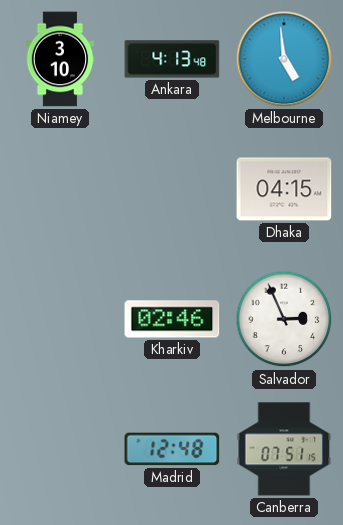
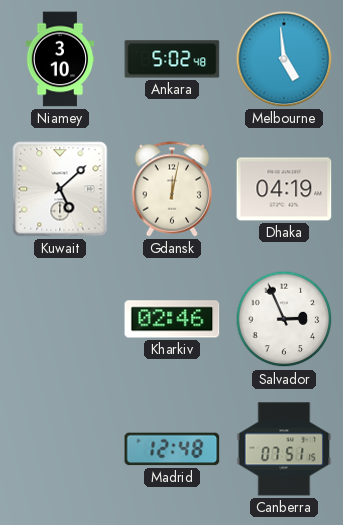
Ankara: 4:13 -> 5:02
Kuwait: none -> 5:08
Gdansk: none -> 12:02
Dhaka: 04:15 -> 04:19
